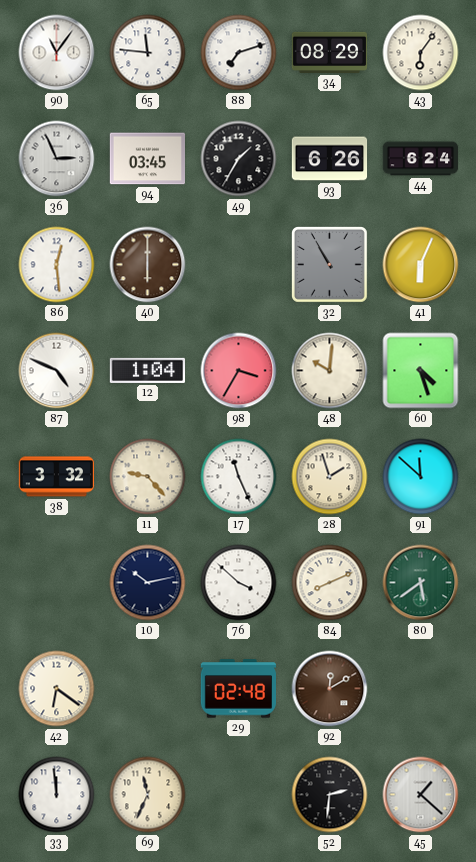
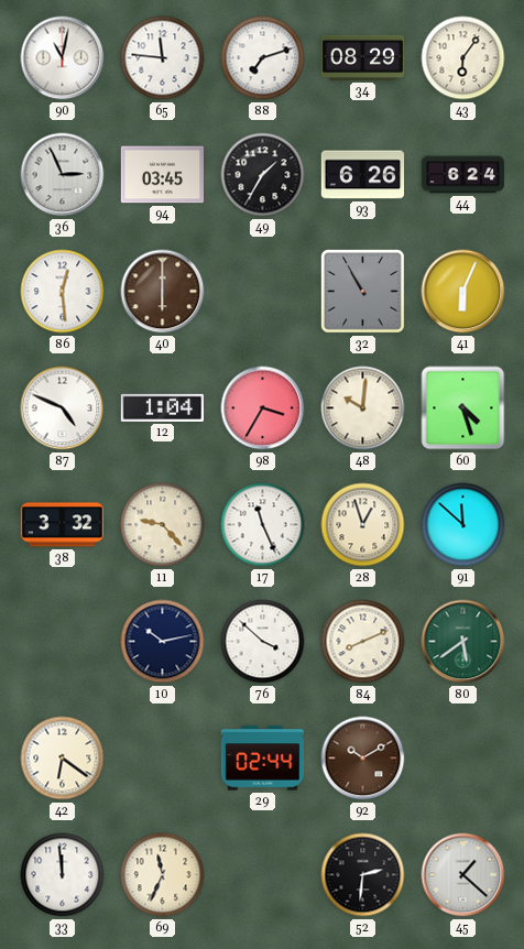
90: 11:06 -> 11:02
28: 1:57 -> 12:57
29: 02:48 -> 02:44
92: 12:10 -> 10:10
